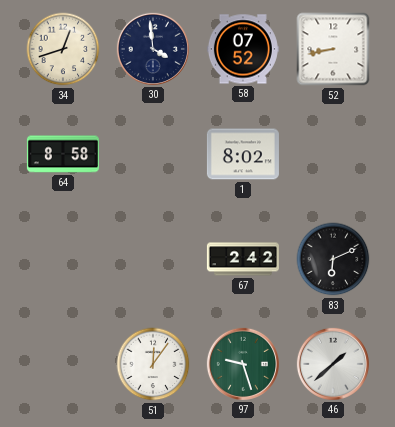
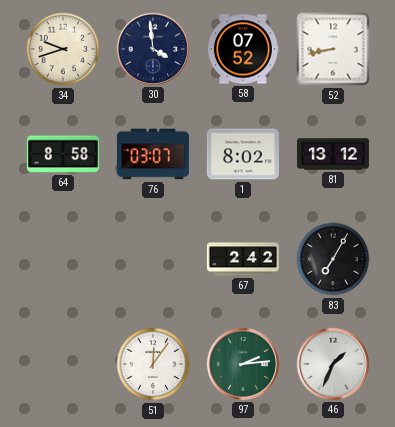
34: 12:42 -> 9:42
76: none -> 03:07
81: none -> 13:12
83: 6:11 -> 7:05
97: 9:27 -> 2:14
46: 1:38 -> 1:34
